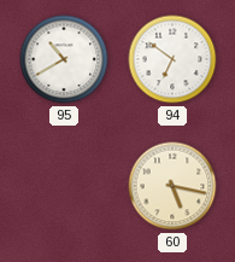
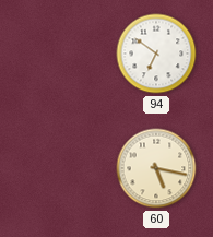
95: 10:40 -> none
